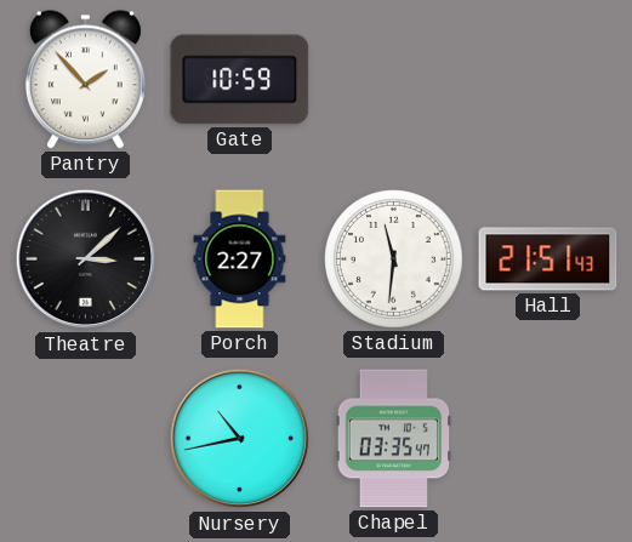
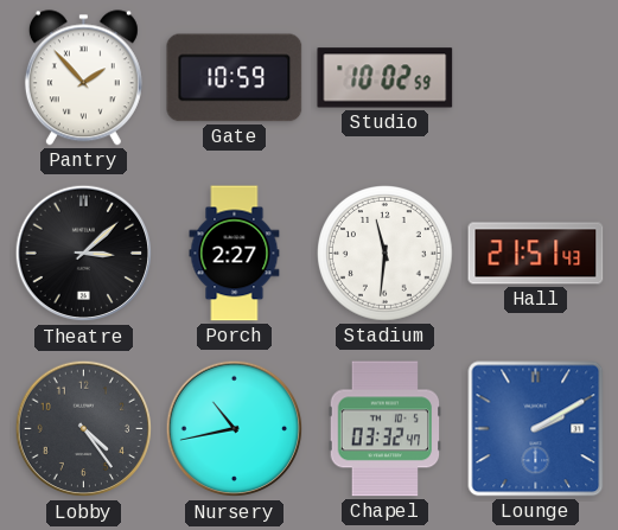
Studio: none -> 10:02
Lobby: none -> 4:24
Chapel: 03:35 -> 03:32
Lounge: none -> 2:10
